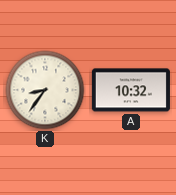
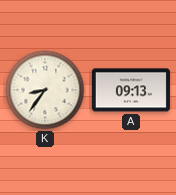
A: 10:32 -> 09:13
